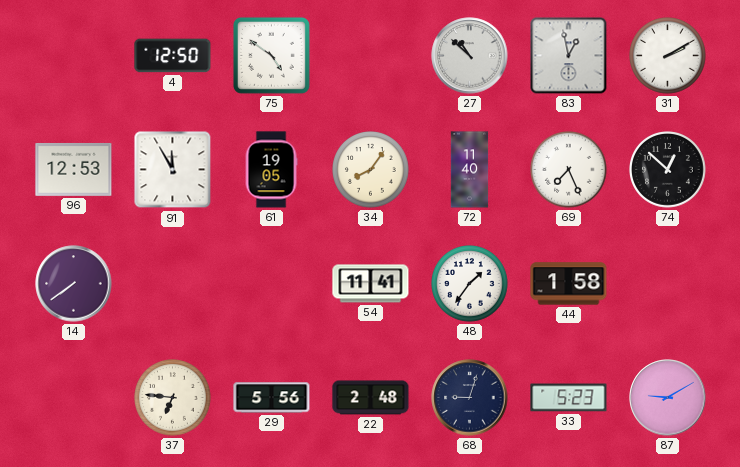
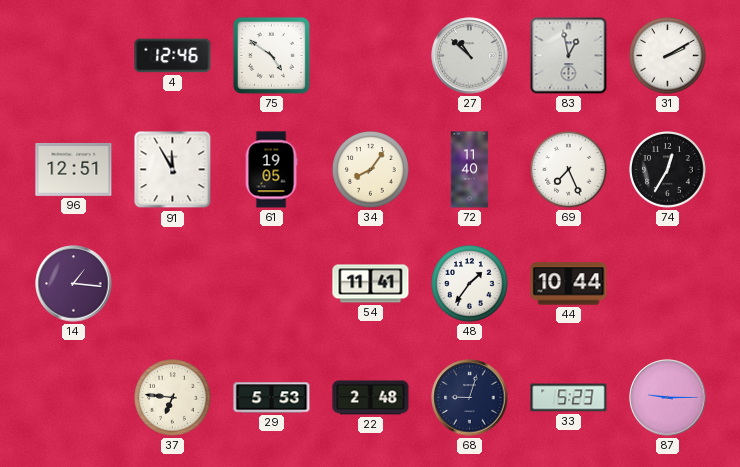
4: 12:50 -> 12:46
96: 12:53 -> 12:51
74: 12:52 -> 12:35
14: 7:39 -> 1:16
44: 1:58 -> 10:44
29: 5:56 -> 5:53
87: 9:10 -> 9:15
